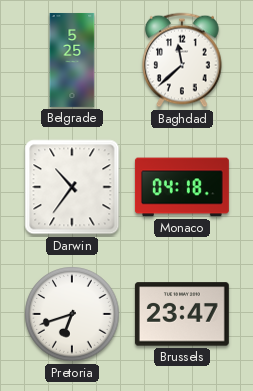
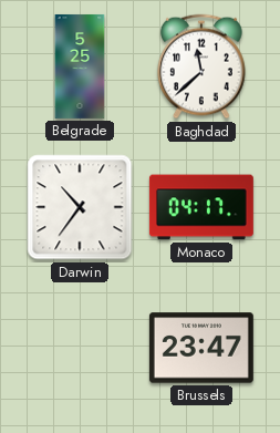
Monaco: 04:18 -> 04:17
Pretoria: 6:42 -> none
